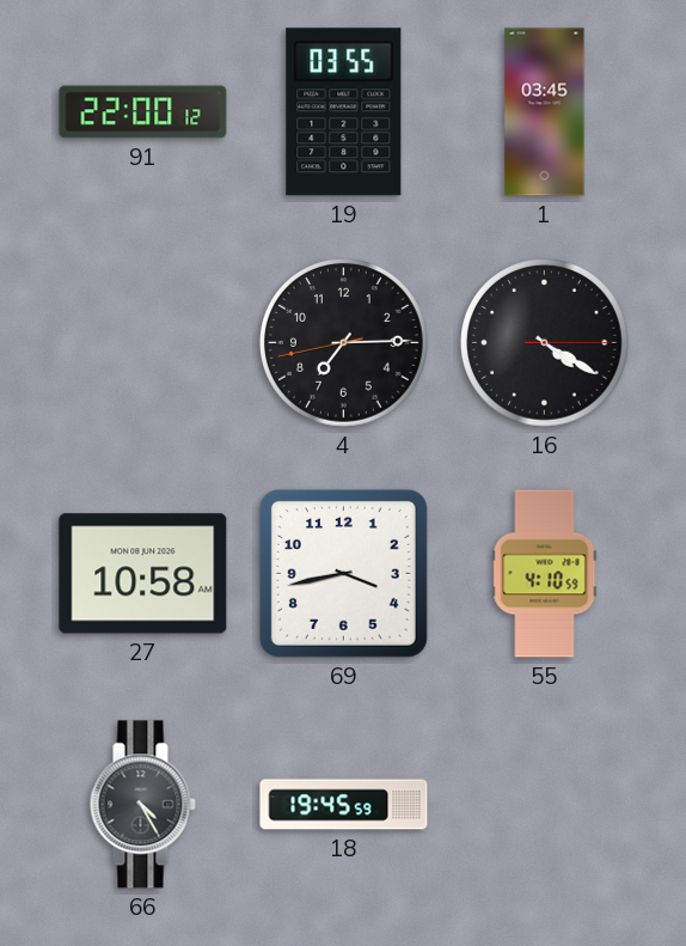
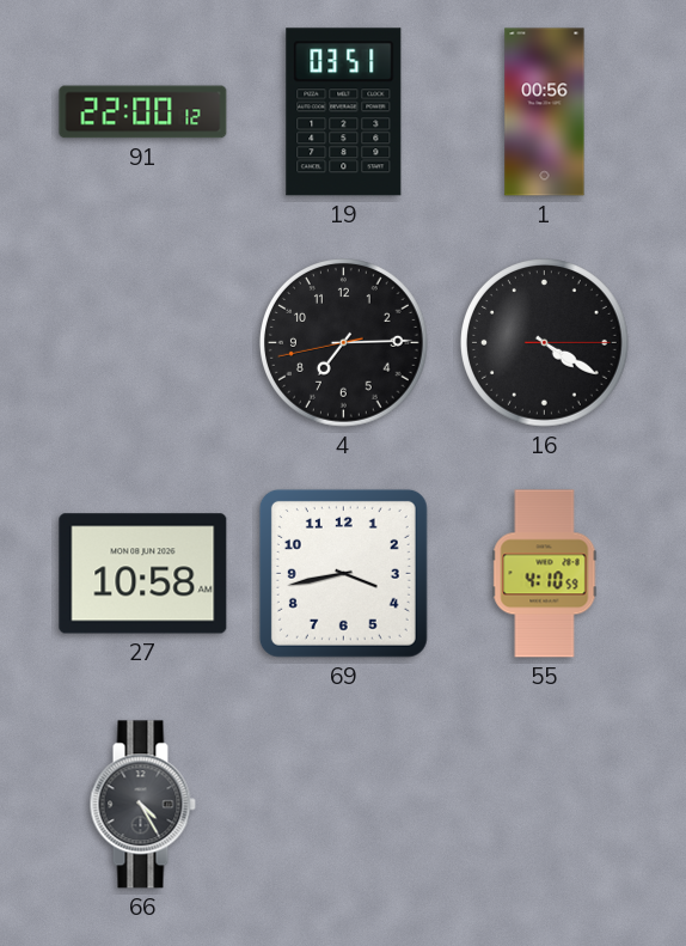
19: 03:55 -> 03:51
1: 03:45 -> 00:56
18: 19:45 -> none
